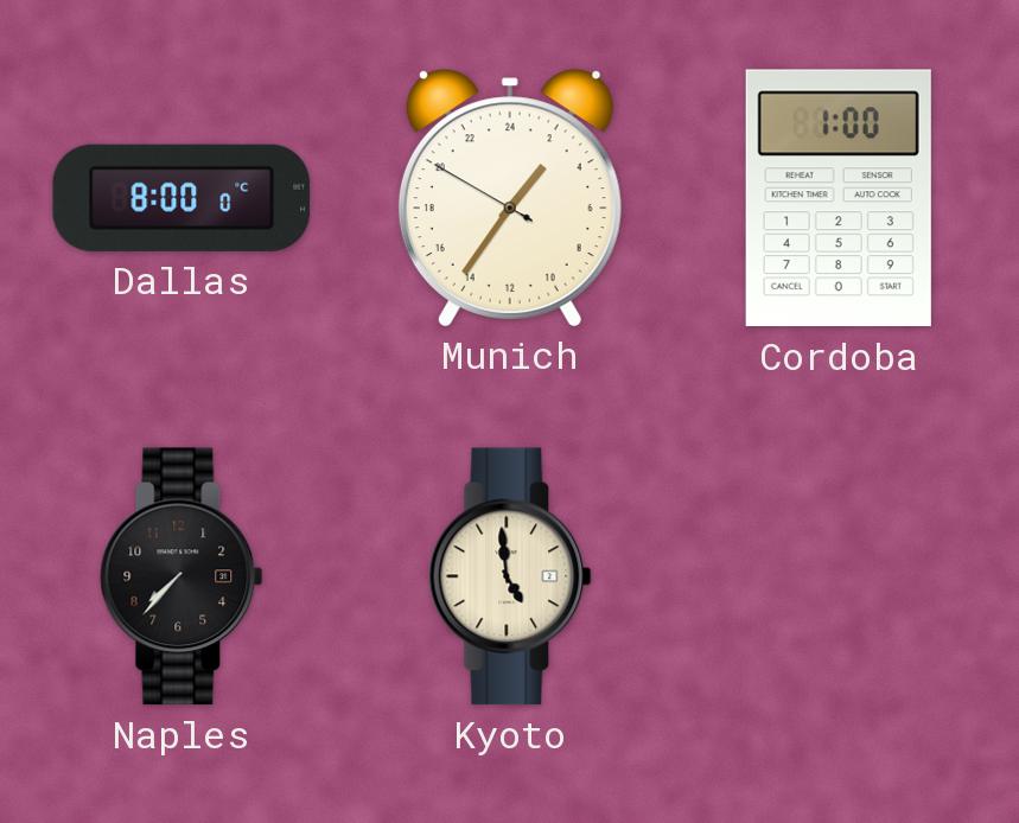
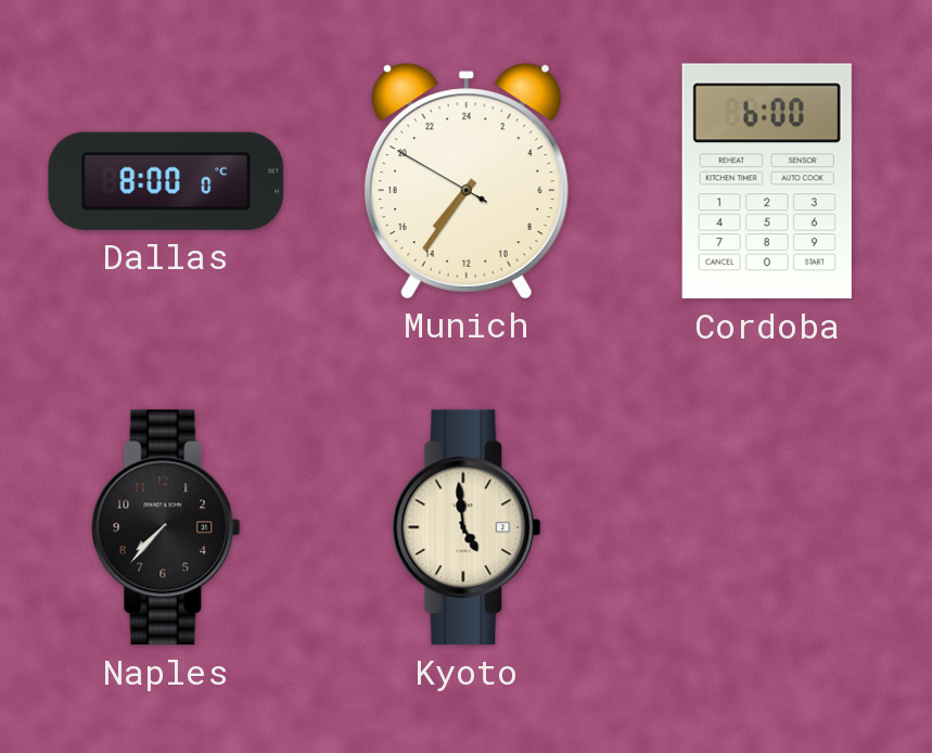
Munich: 2:35 -> 14:35
Cordoba: 1:00 -> 6:00
